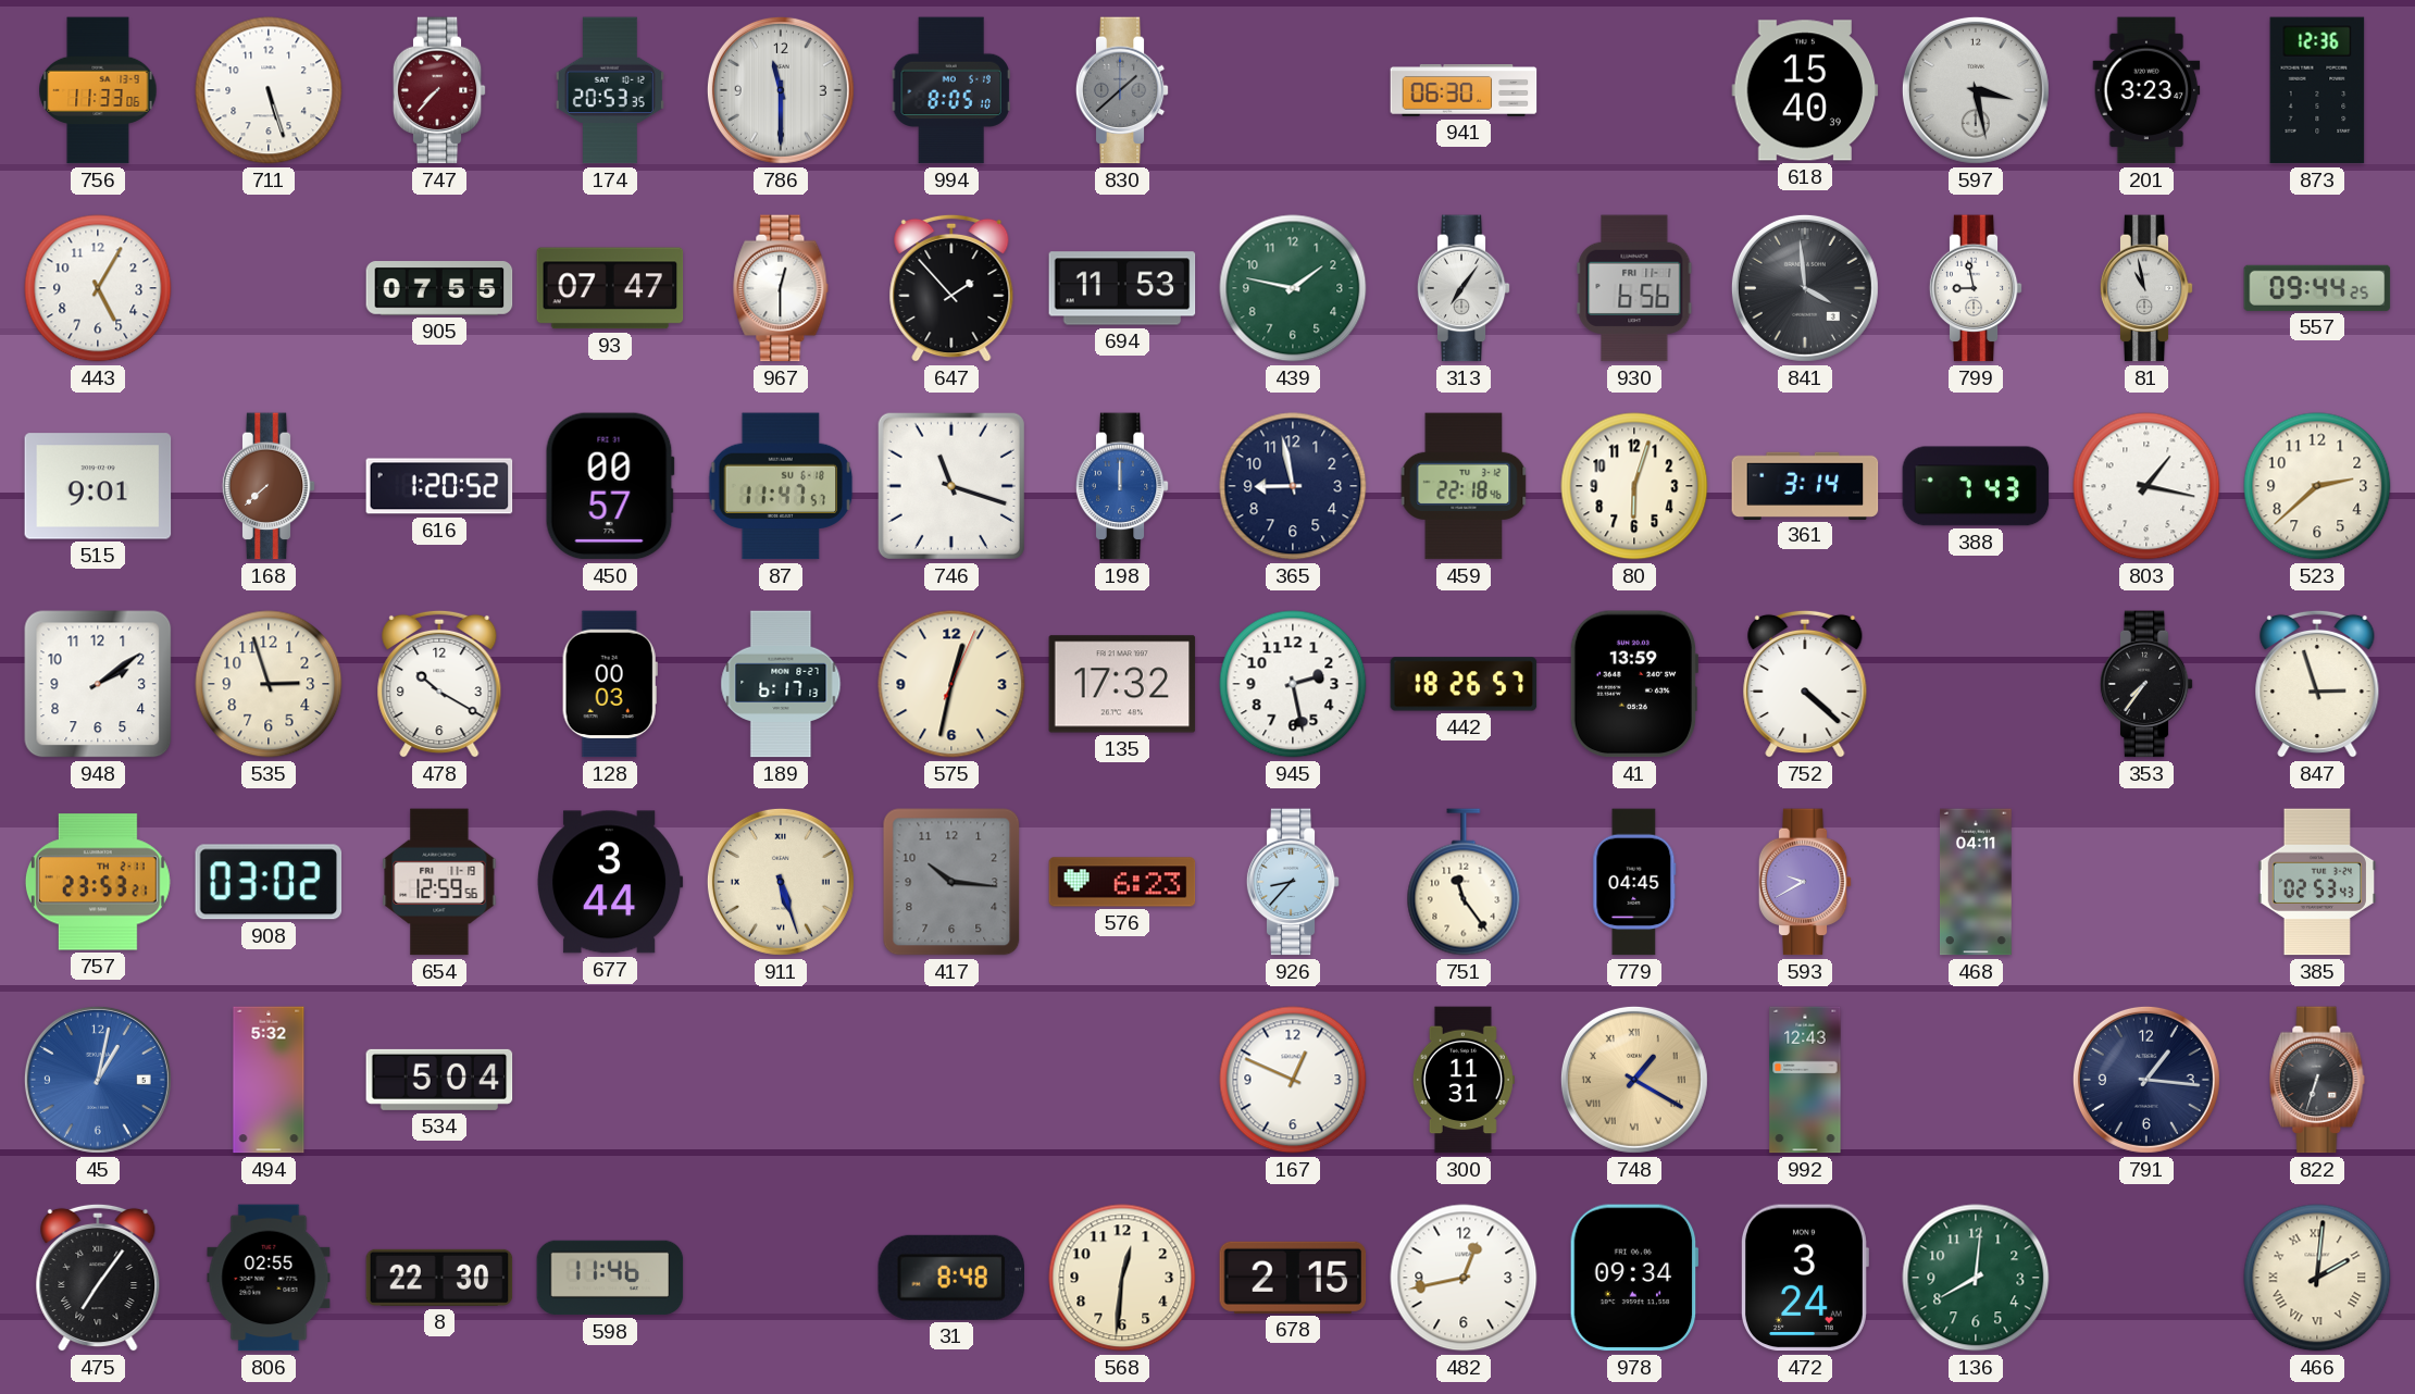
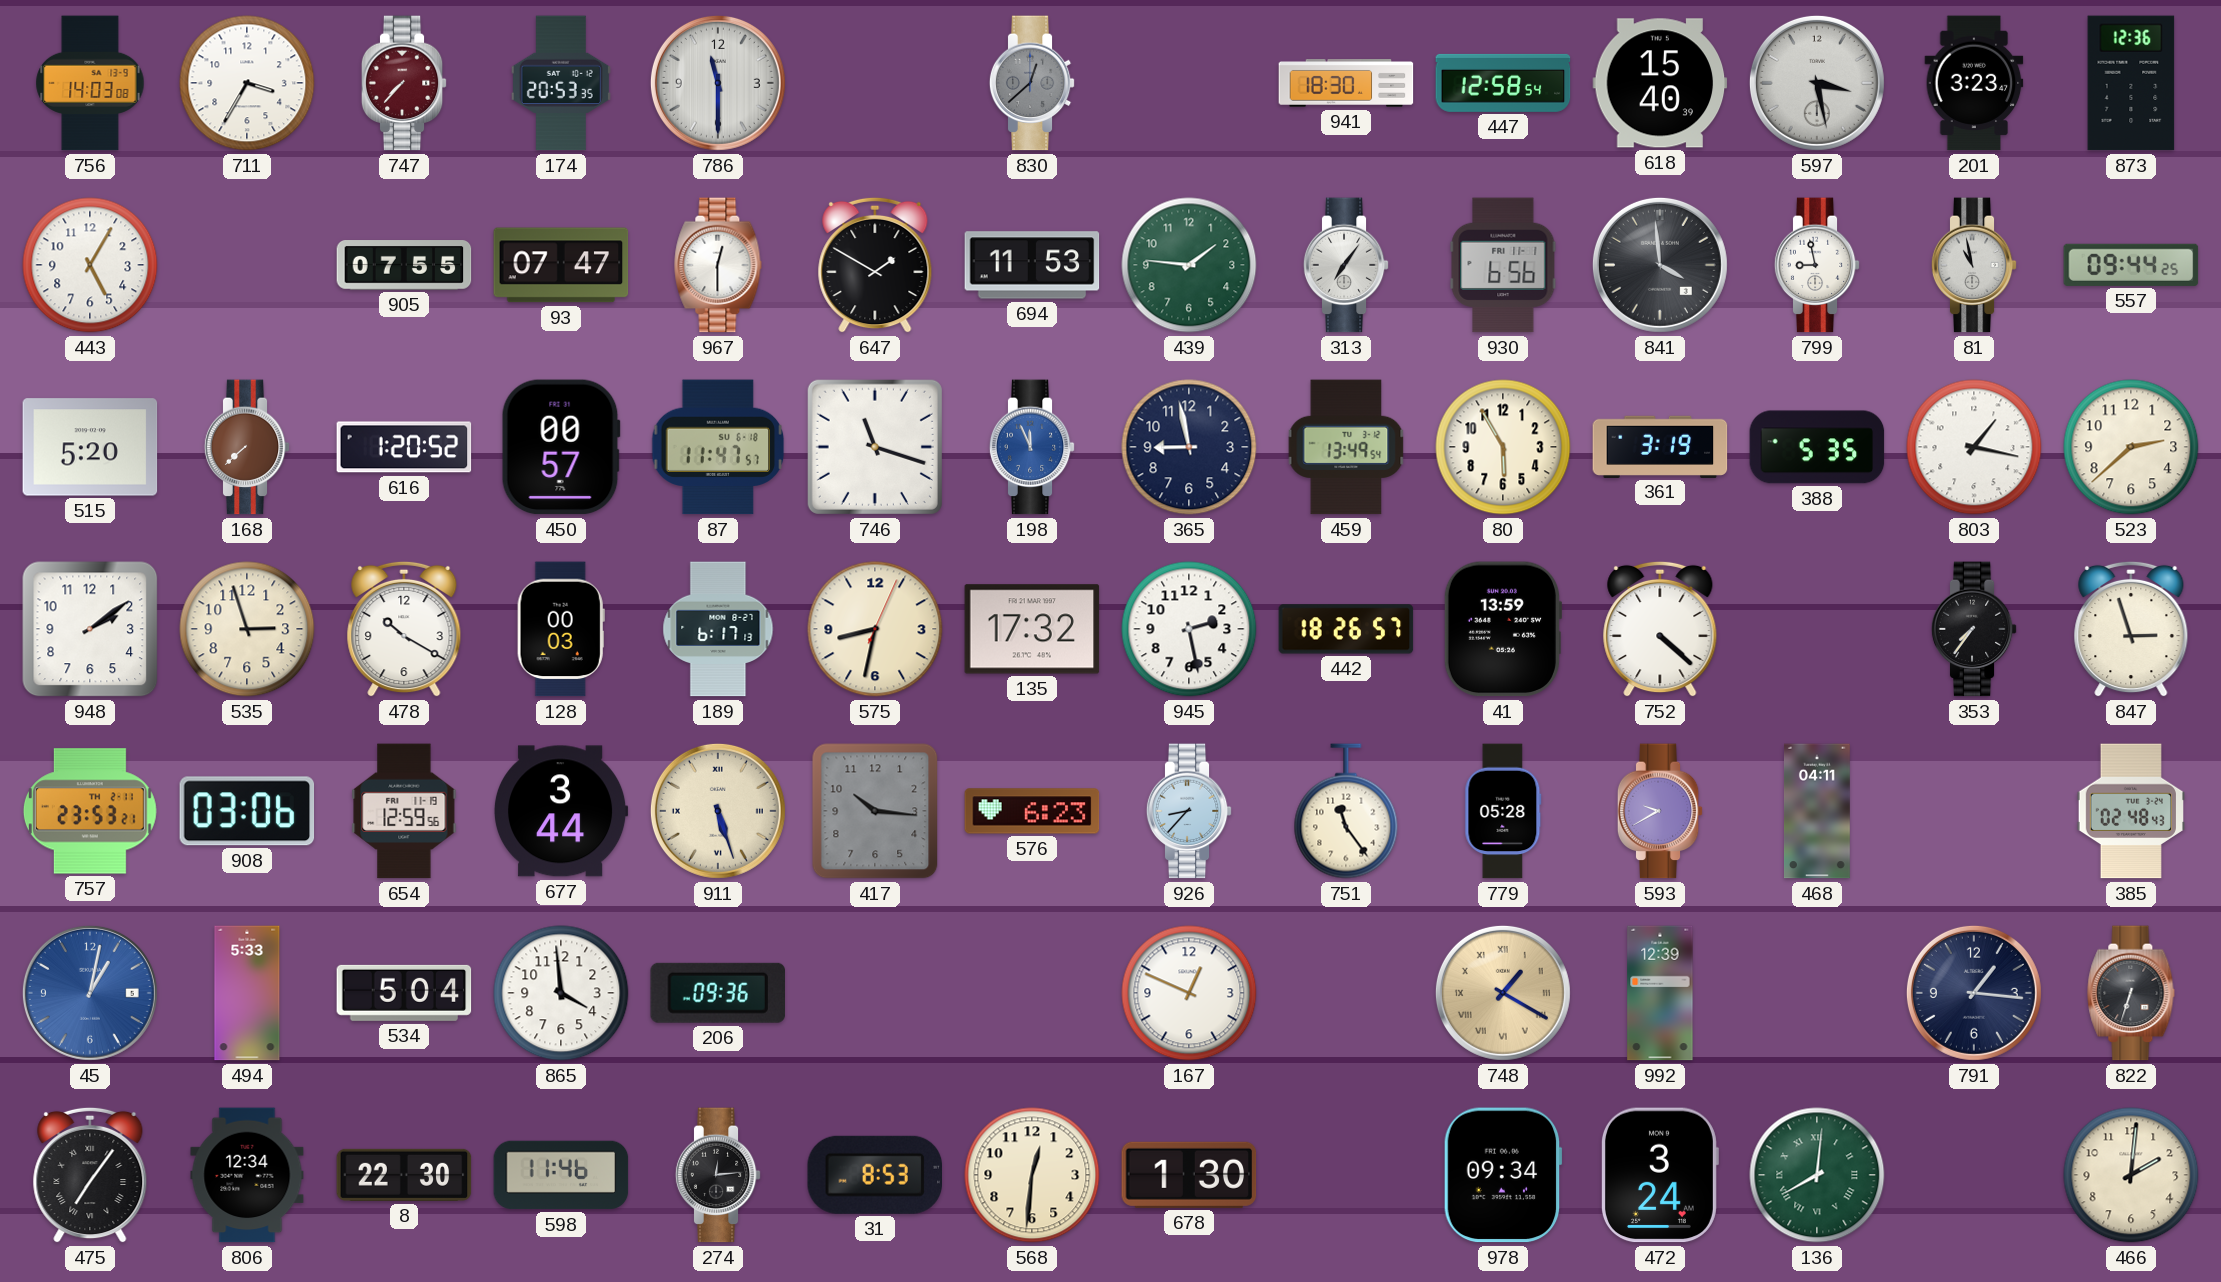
756: 11:33 -> 14:03
711: 5:27 -> 3:35
994: 8:05 -> none
830: 1:38 -> 12:38
941: 06:30 -> 18:30
447: none -> 12:58
647: 1:53 -> 1:50
439: 1:47 -> 1:46
515: 9:01 -> 5:20
198: 12:00 -> 11:56
459: 22:18 -> 13:49
80: 6:03 -> 5:55
361: 3:14 -> 3:19
388: 7:43 -> 5:35
575: 12:32 -> 8:32
908: 03:02 -> 03:06
779: 04:45 -> 05:28
385: 02:53 -> 02:48
494: 5:32 -> 5:33
865: none -> 3:59
206: none -> 09:36
300: 11:31 -> none
992: 12:43 -> 12:39
806: 02:55 -> 12:34
274: none -> 12:14
31: 8:48 -> 8:53
678: 2:15 -> 1:30
482: 12:43 -> none
136 numerals: Arabic -> Roman
466 numerals: Roman -> Arabic
